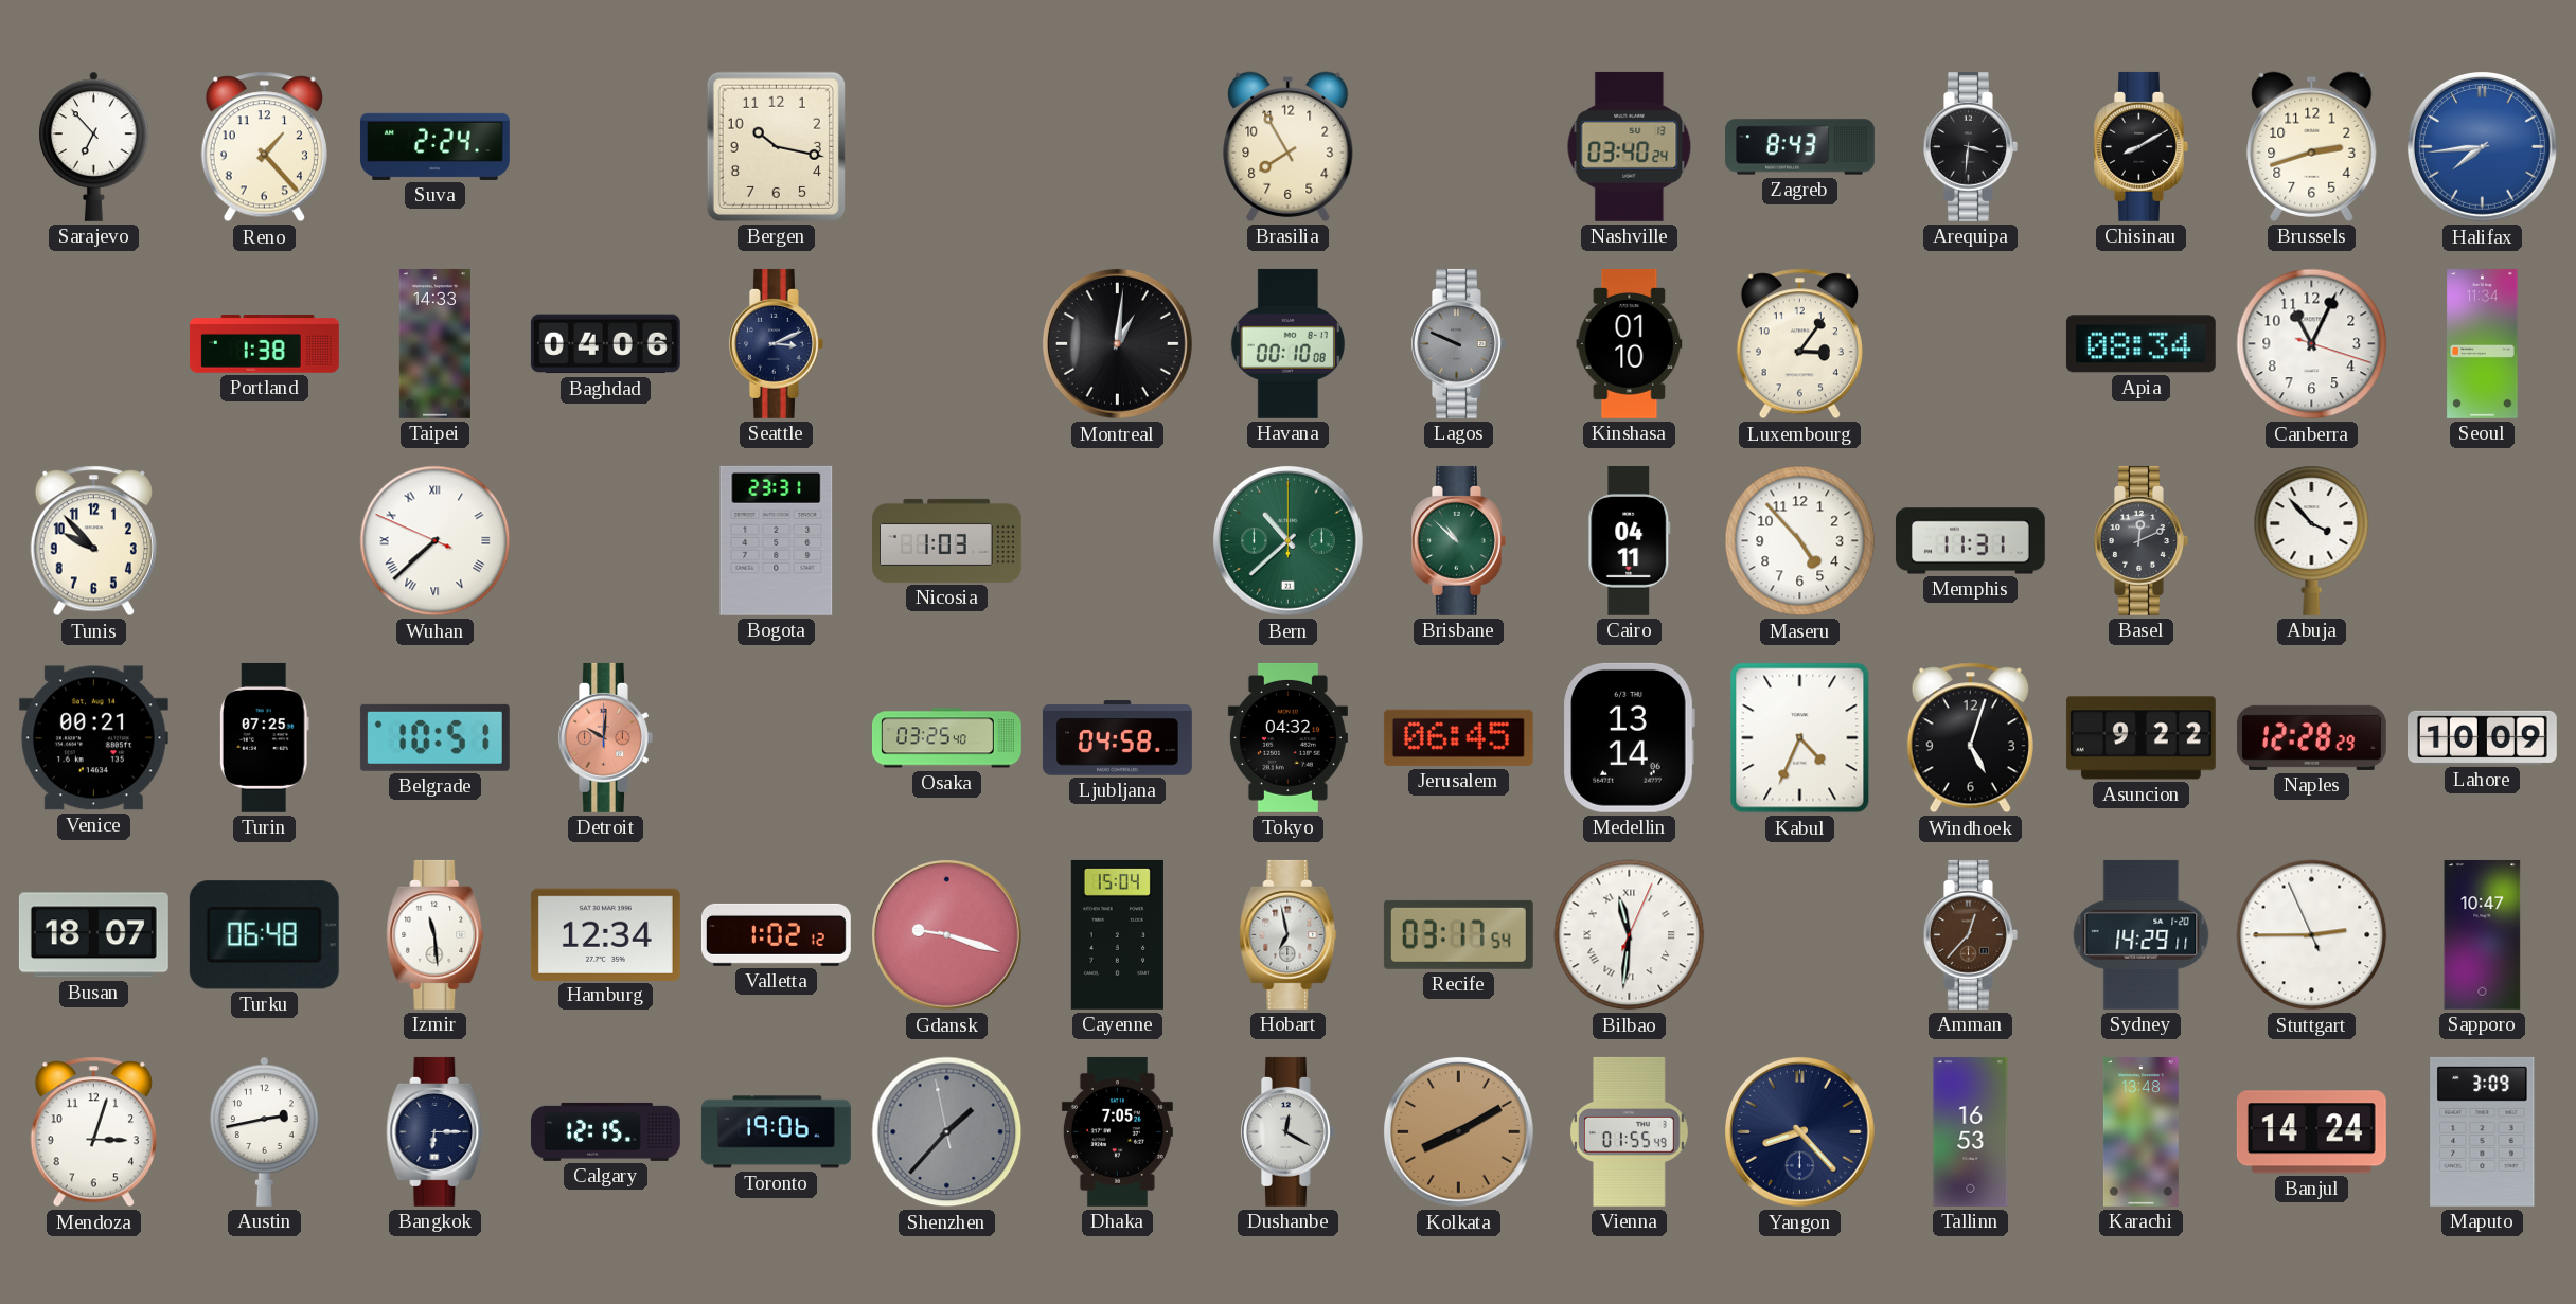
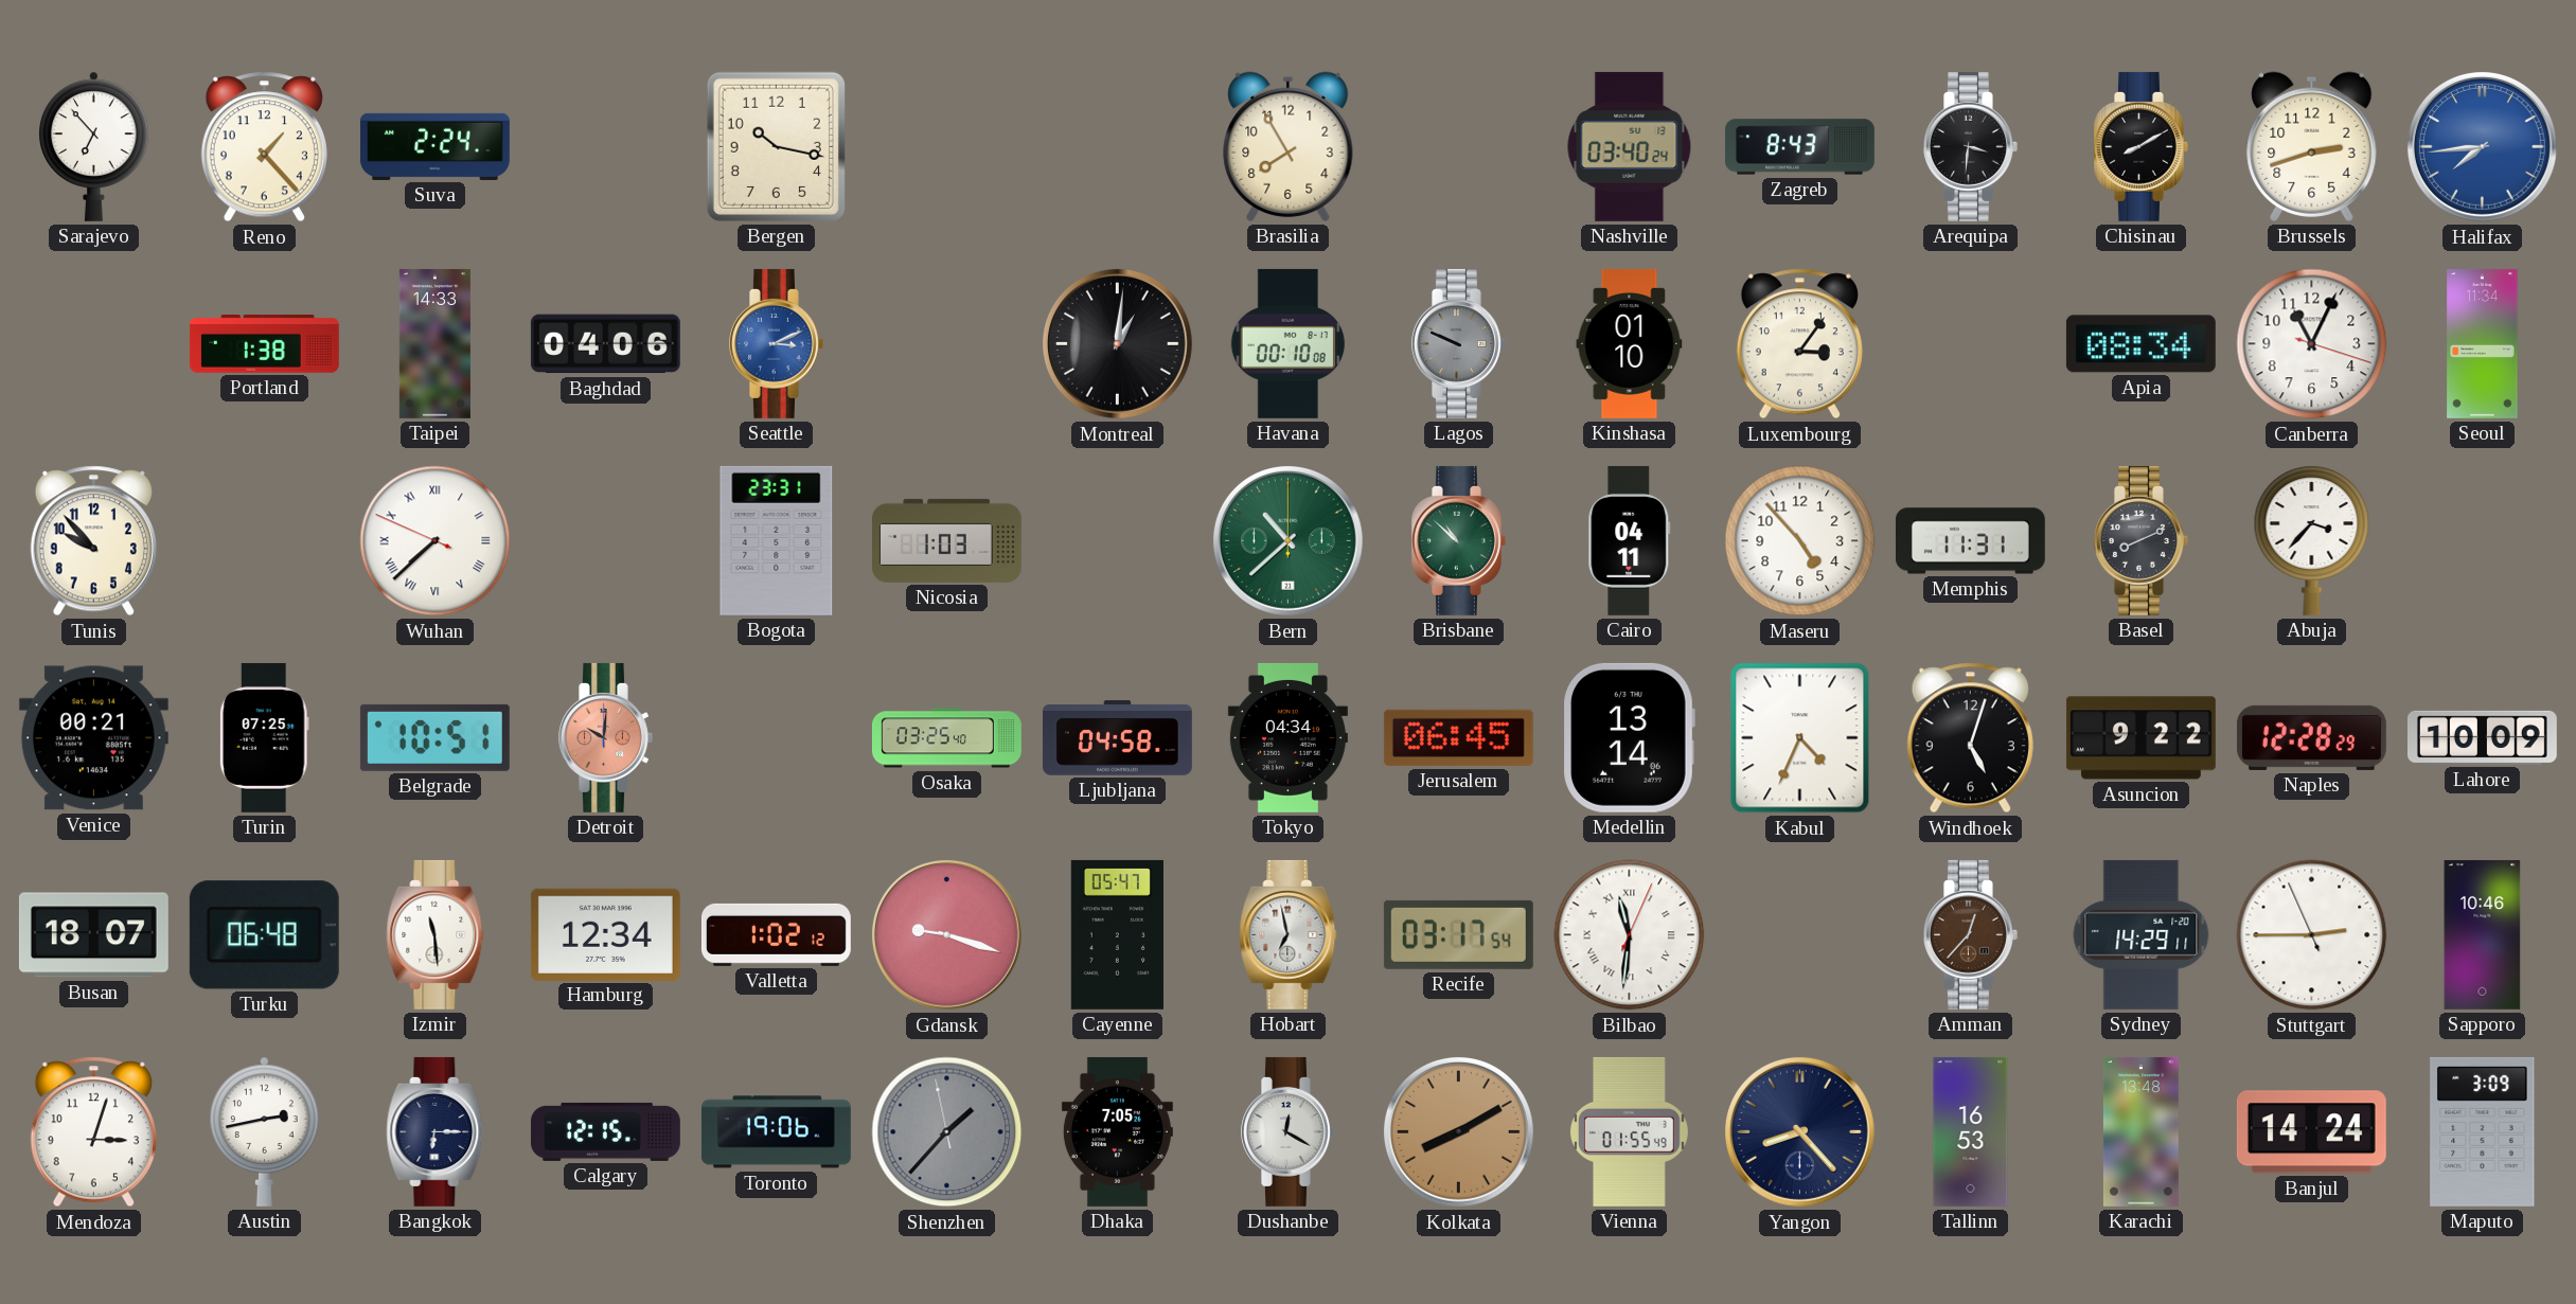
Seattle dial: navy -> blue
Basel: 12:11 -> 8:11
Abuja: 3:53 -> 3:37
Tokyo: 04:32 -> 04:34
Cayenne: 15:04 -> 05:47
Sapporo: 10:47 -> 10:46
